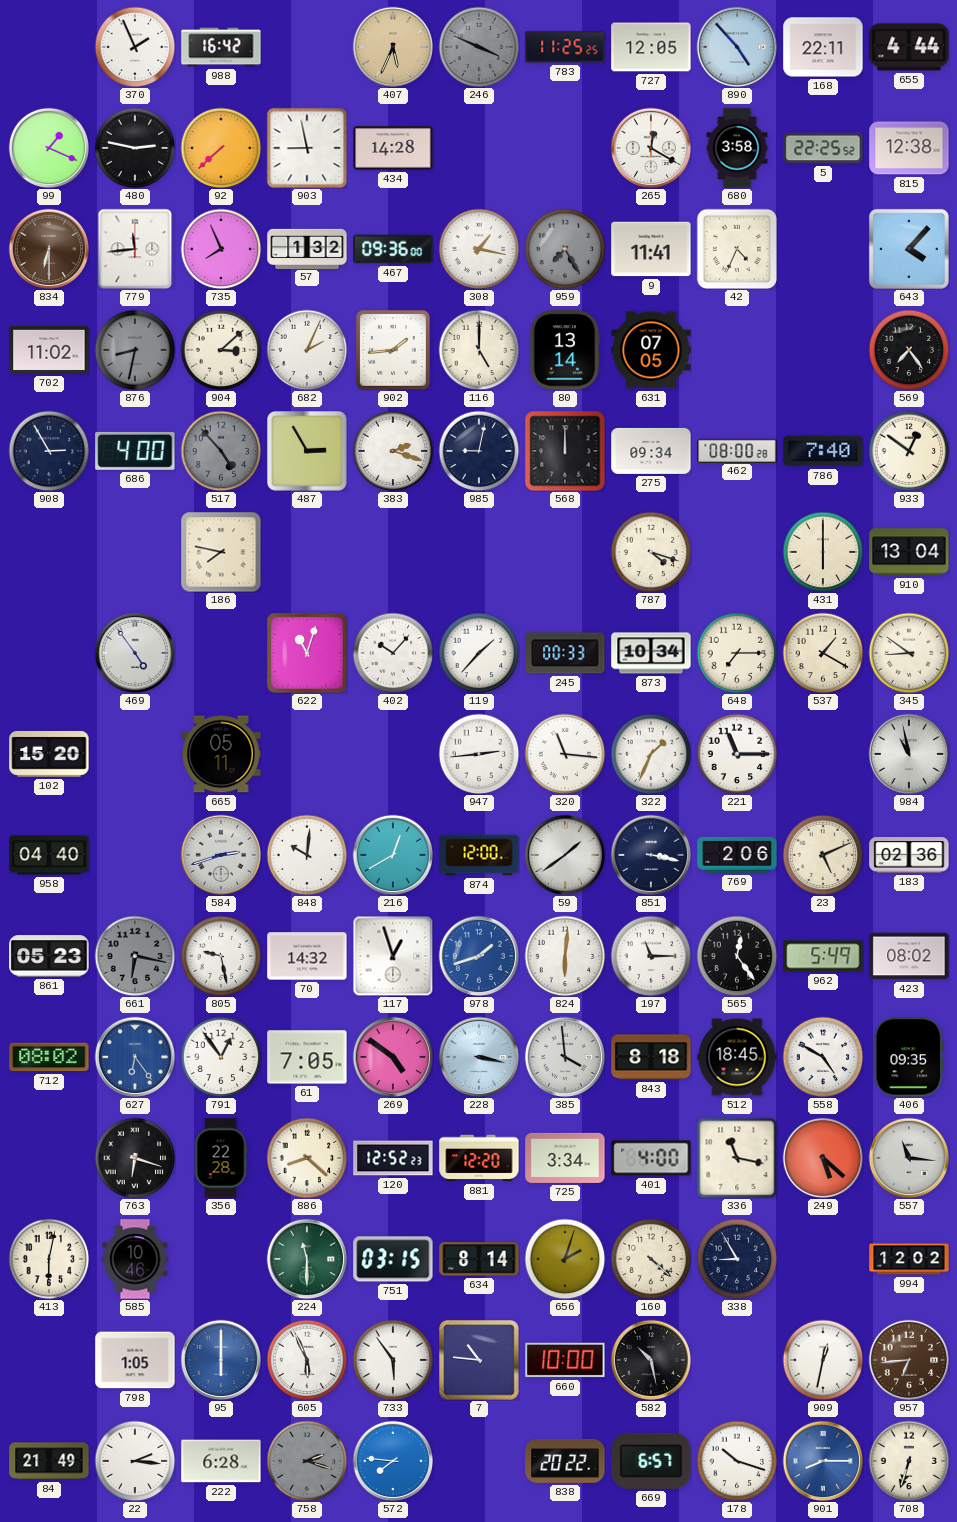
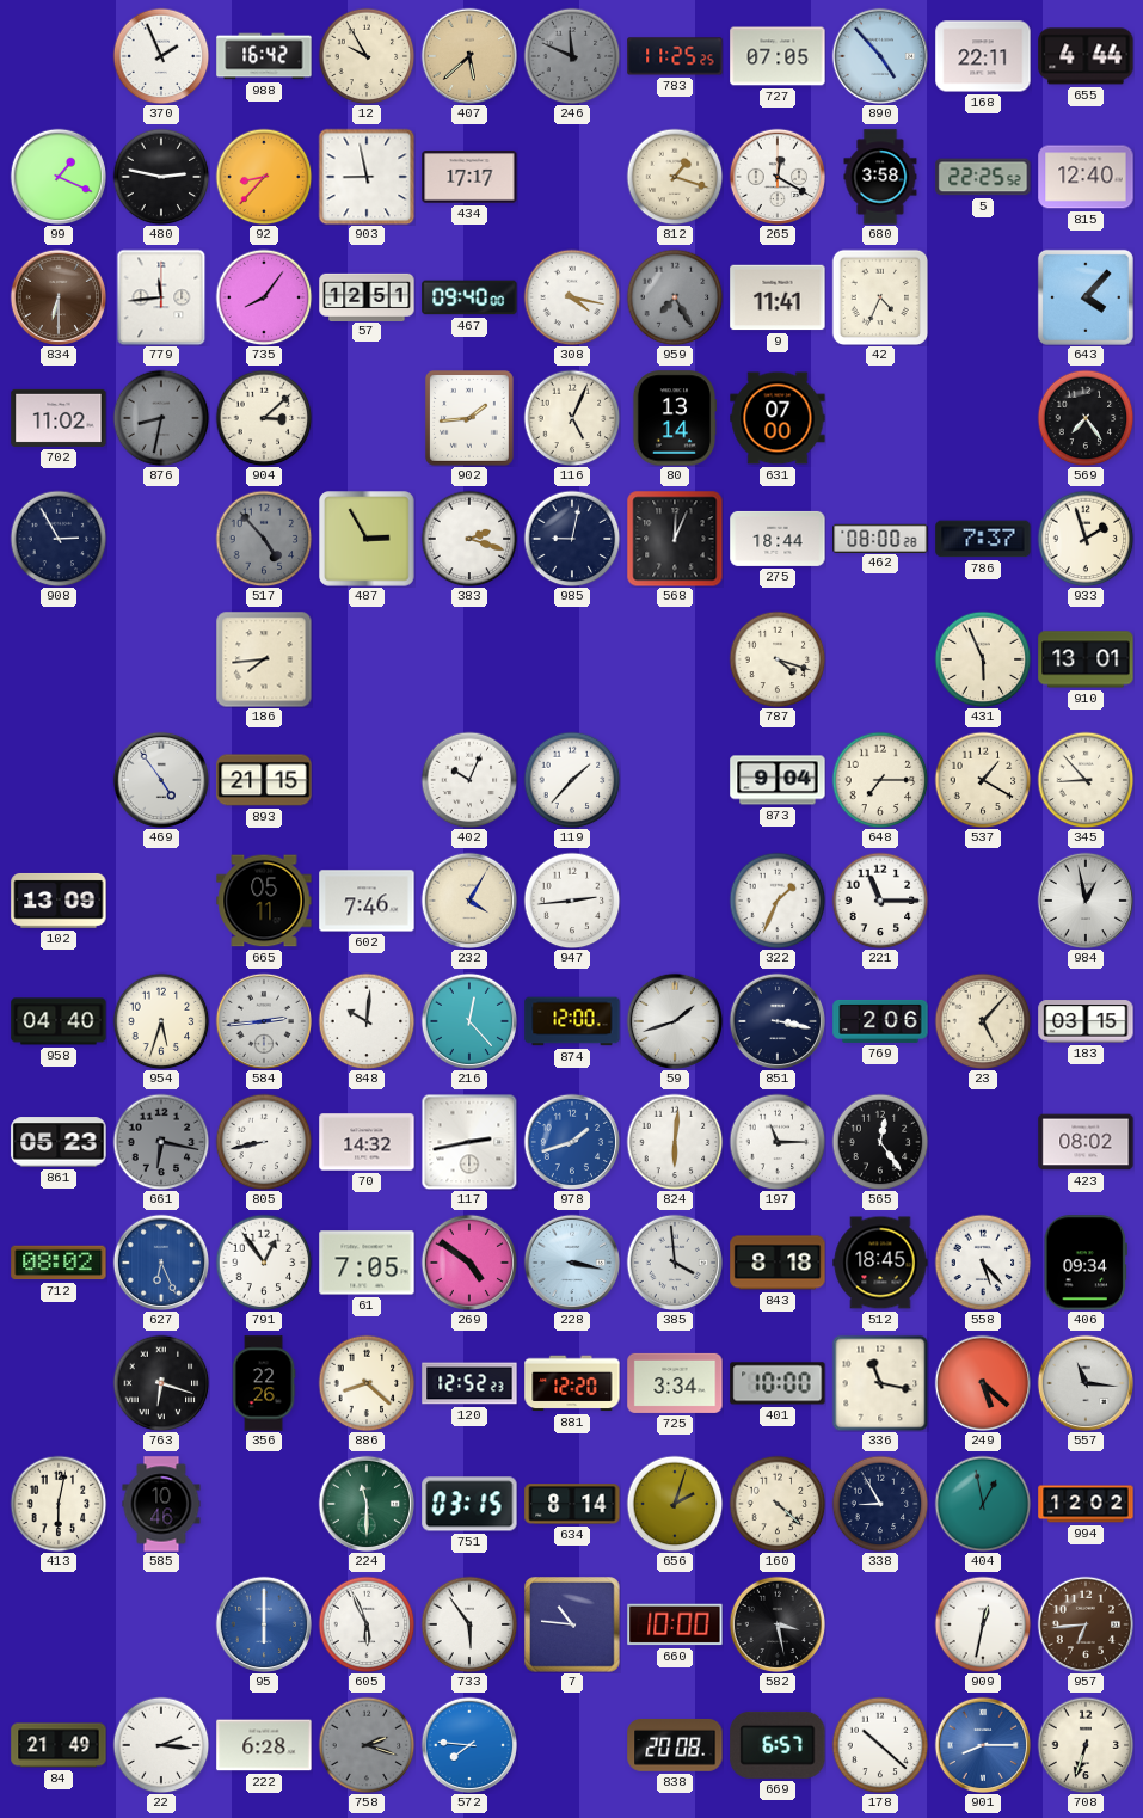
12: none -> 9:55
407: 5:34 -> 5:38
246: 3:49 -> 11:49
727: 12:05 -> 07:05
92: 7:38 -> 8:37
434: 14:28 -> 17:17
812: none -> 1:18
815: 12:38 -> 12:40
735: 7:56 -> 8:06
57: 1:32 -> 12:51
467: 09:36 -> 09:40
308: 1:17 -> 4:17
682: 2:04 -> none
116: 5:00 -> 5:04
631: 07:05 -> 07:00
686: 4:00 -> none
568: 12:00 -> 12:04
275: 09:34 -> 18:44
786: 7:40 -> 7:37
933: 12:51 -> 1:57
186: 7:47 -> 7:44
431: 6:00 -> 5:56
910: 13:04 -> 13:01
893: none -> 21:15
622: 11:03 -> none
402: 10:07 -> 10:04
245: 00:33 -> none
873: 10:34 -> 9:04
345: 8:51 -> 8:53
102: 15:20 -> 13:09
602: none -> 7:46
232: none -> 4:05
320: 11:16 -> none
984: 10:58 -> 12:58
954: none -> 5:33
584: 2:42 -> 2:44
216: 12:40 -> 12:23
59: 1:39 -> 1:42
23: 5:11 -> 5:07
183: 02:36 -> 03:15
805: 9:28 -> 8:43
117: 12:57 -> 2:43
962: 5:49 -> none
627: 6:24 -> 6:26
558: 4:50 -> 5:23
406: 09:35 -> 09:34
356: 22:28 -> 22:26
401: 4:00 -> 10:00
404: none -> 12:58
798: 1:05 -> none
582: 10:28 -> 3:28
838: 20:22 -> 20:08
178: 10:18 -> 10:22
